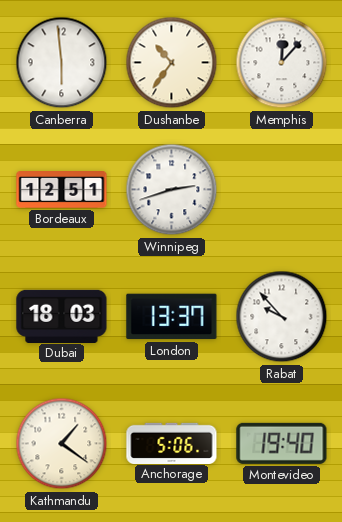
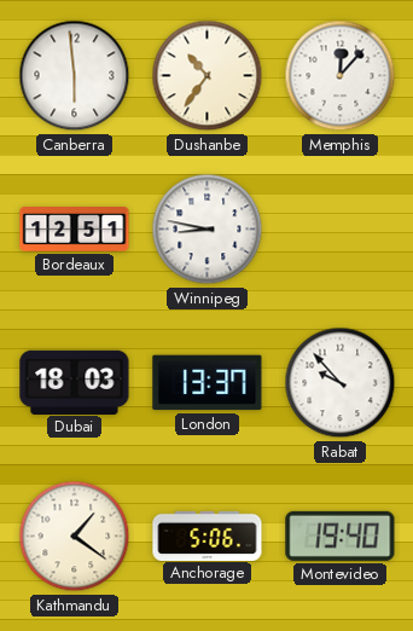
Winnipeg: 2:42 -> 8:47
